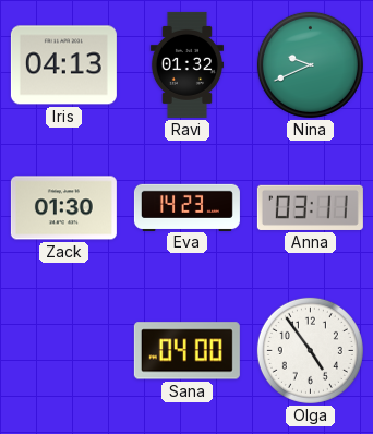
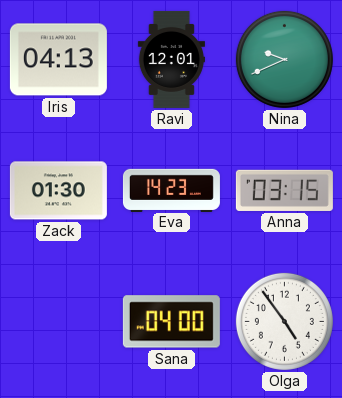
Ravi: 01:32 -> 12:01
Anna: 03:11 -> 03:15
